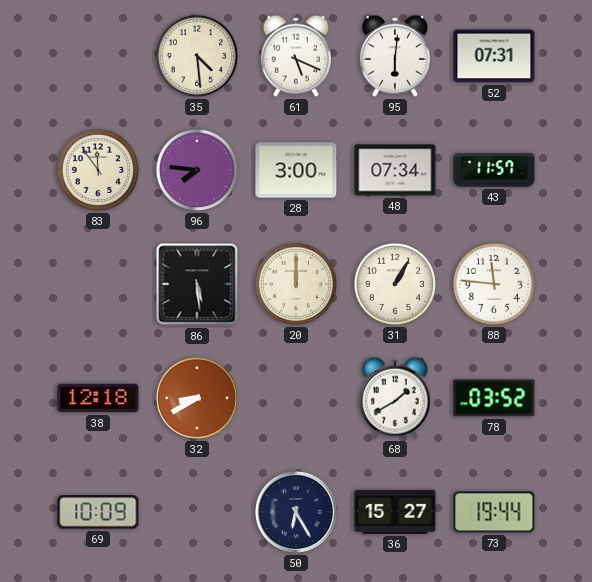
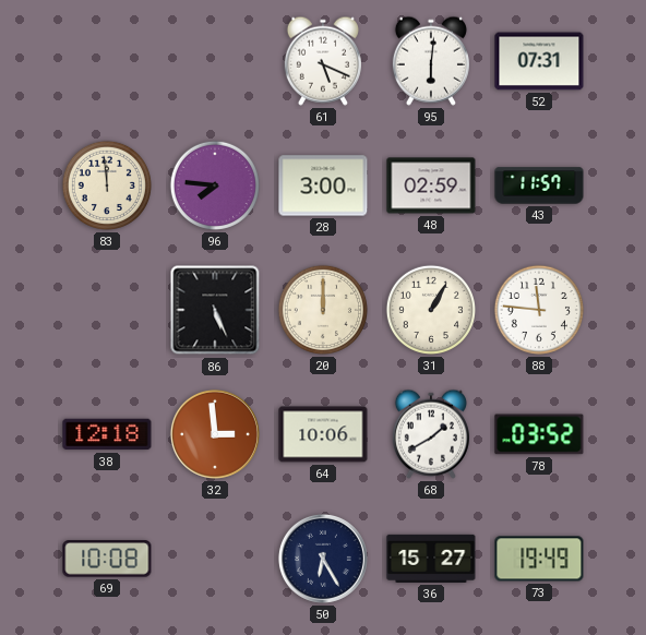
35: 4:29 -> none
83: 11:54 -> 11:59
48: 07:34 -> 02:59
86: 5:29 -> 5:26
32: 8:40 -> 2:59
64: none -> 10:06
69: 10:09 -> 10:08
73: 19:44 -> 19:49
